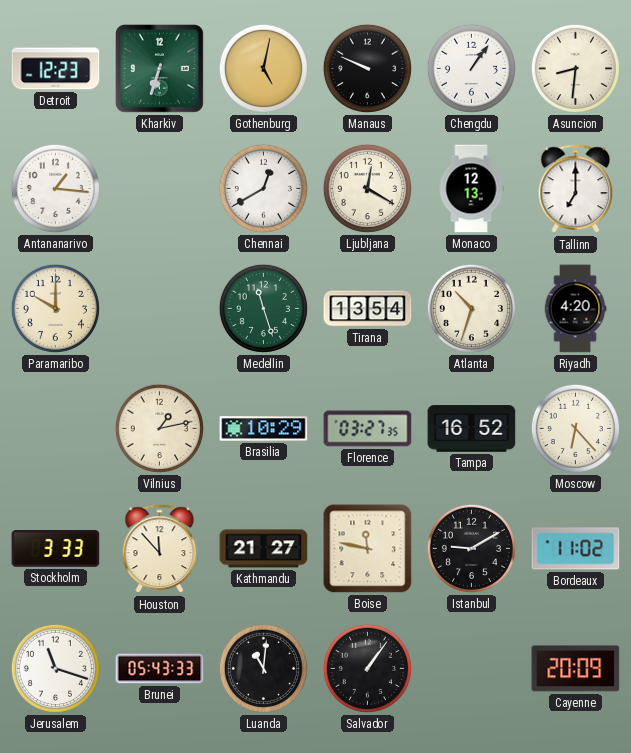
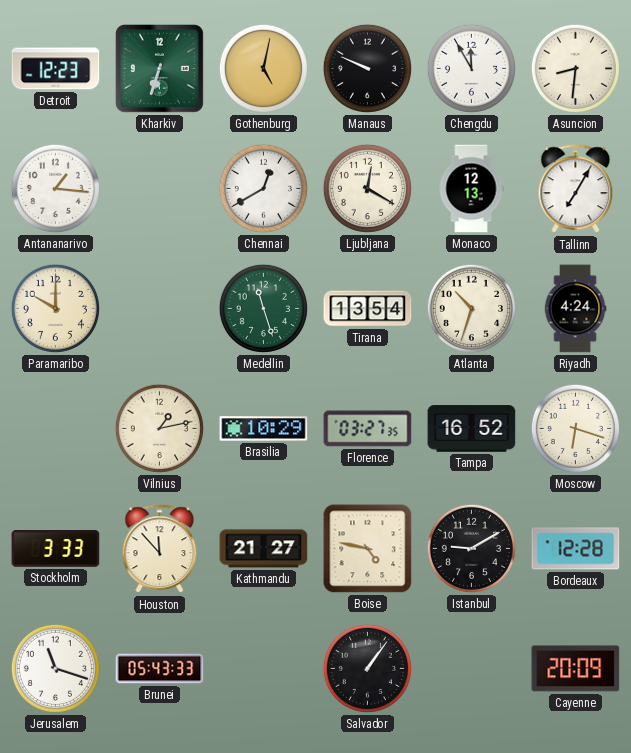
Chengdu: 1:06 -> 11:55
Tallinn: 7:00 -> 7:05
Riyadh: 4:20 -> 4:24
Moscow: 6:23 -> 6:18
Boise: 11:47 -> 4:47
Bordeaux: 11:02 -> 12:28
Luanda: 11:01 -> none
